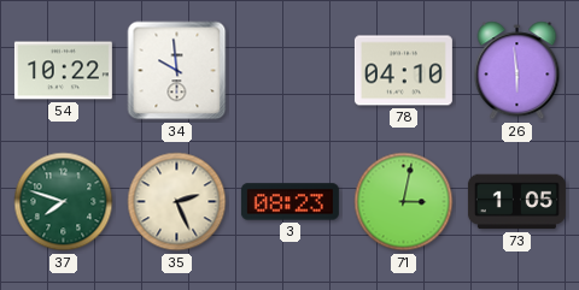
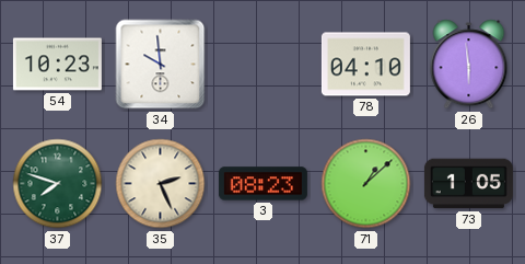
54: 10:22 -> 10:23
71: 3:02 -> 1:08
